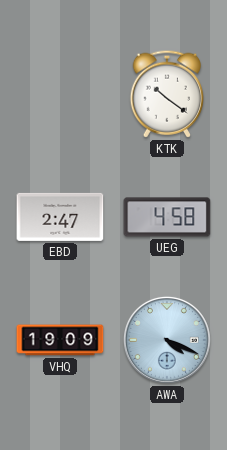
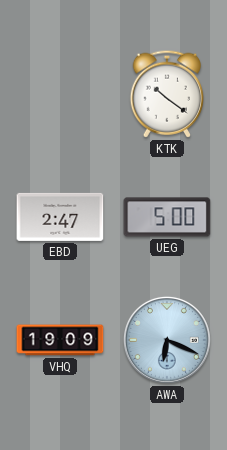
UEG: 4:58 -> 5:00
AWA: 4:19 -> 6:19
